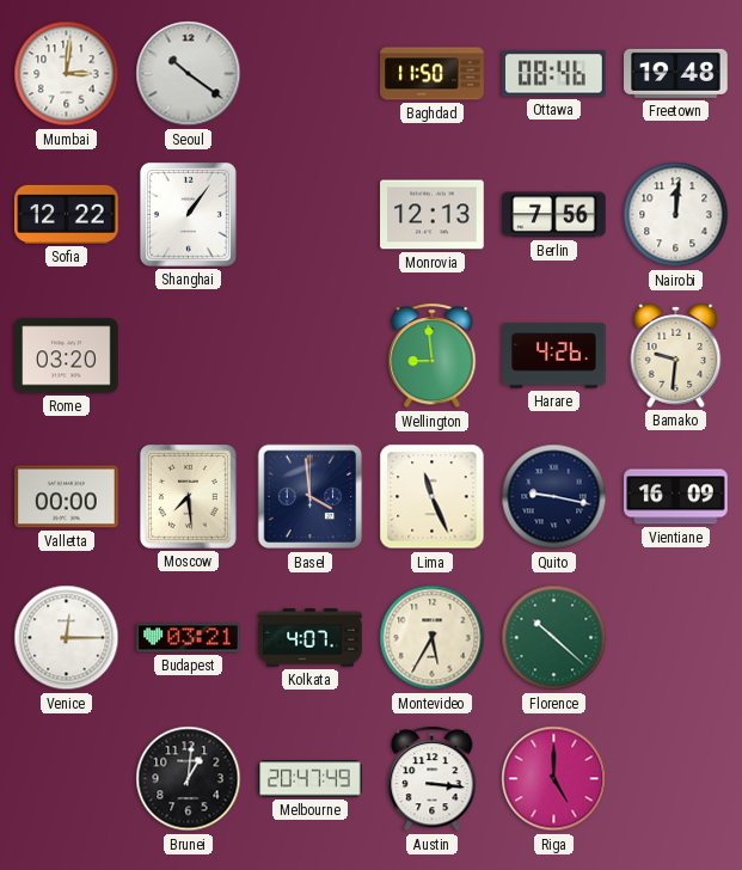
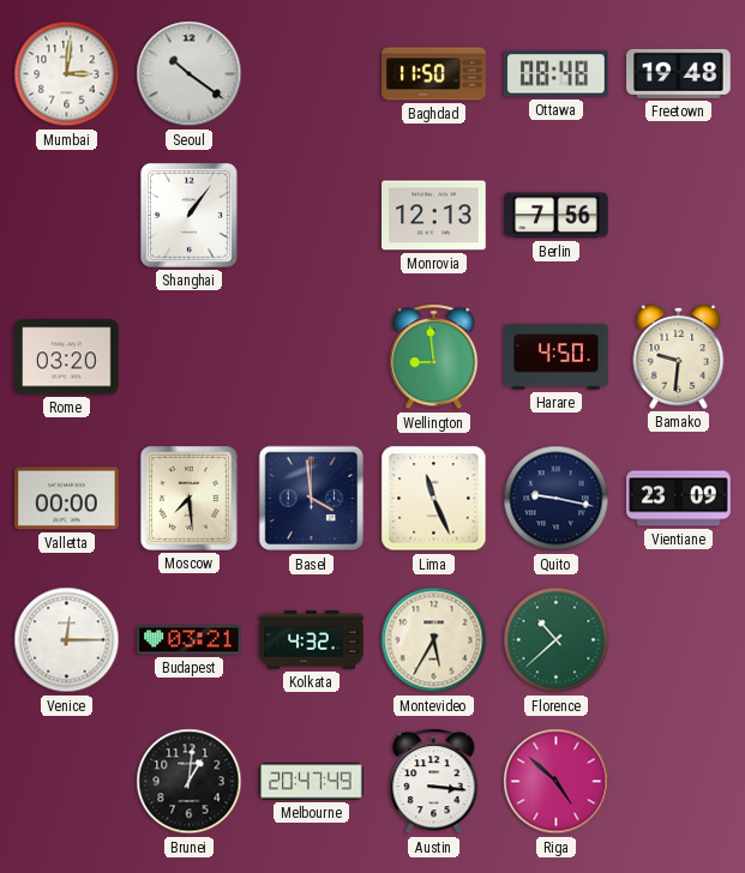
Ottawa: 08:46 -> 08:48
Sofia: 12:22 -> none
Nairobi: 12:01 -> none
Harare: 4:26 -> 4:50
Vientiane: 16:09 -> 23:09
Kolkata: 4:07 -> 4:32
Florence: 10:22 -> 10:38
Riga: 5:00 -> 4:52
